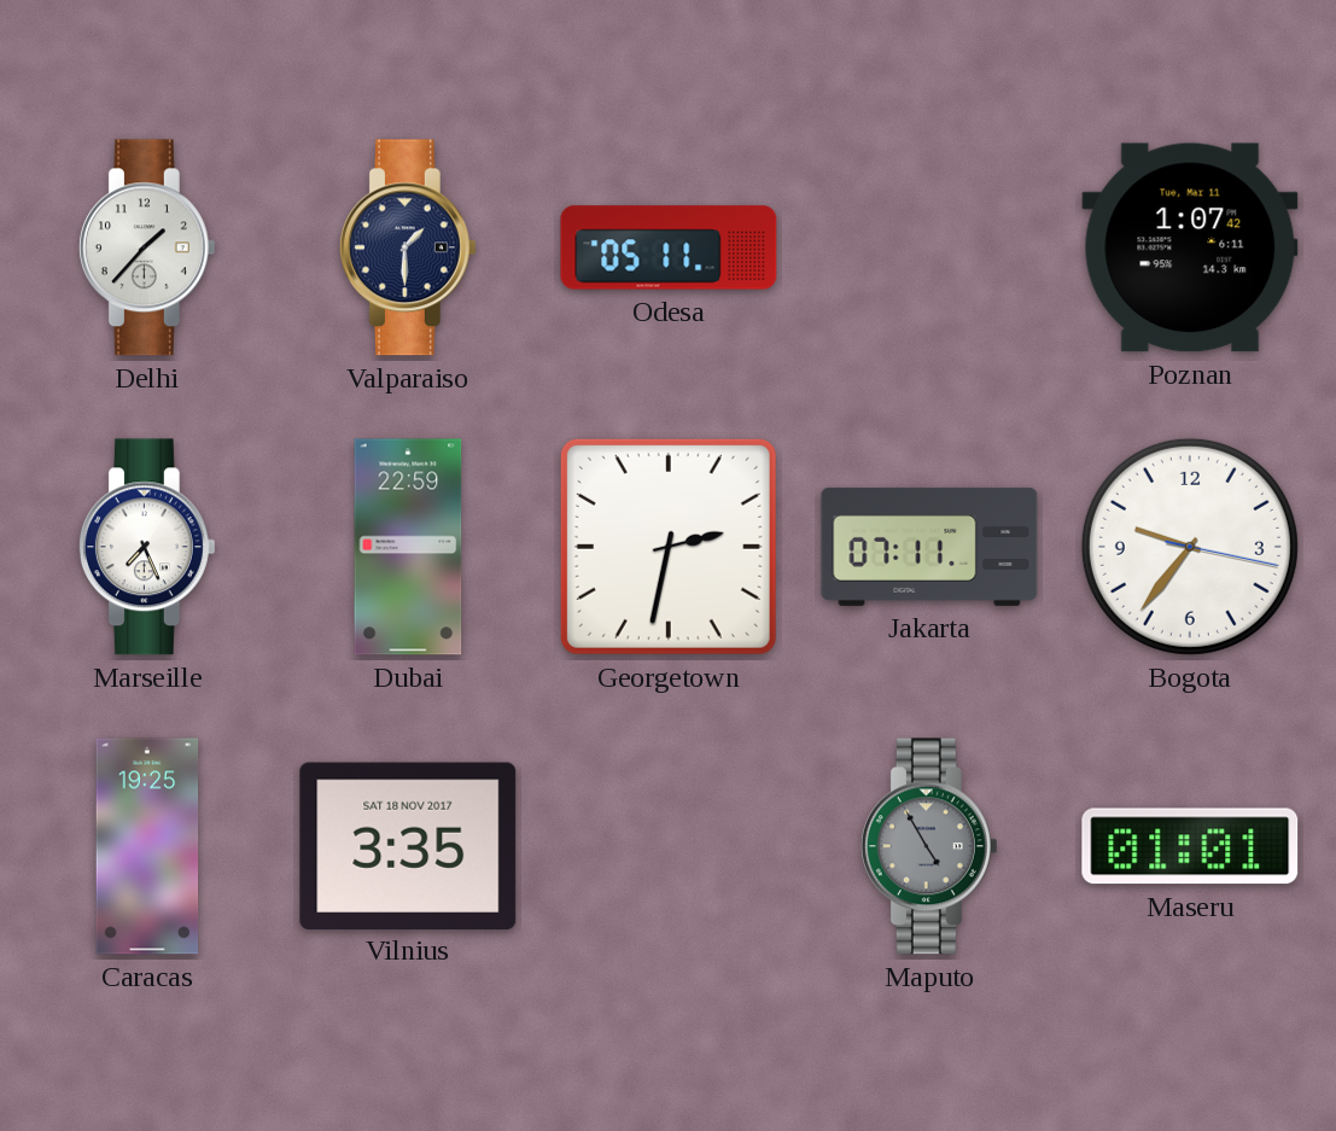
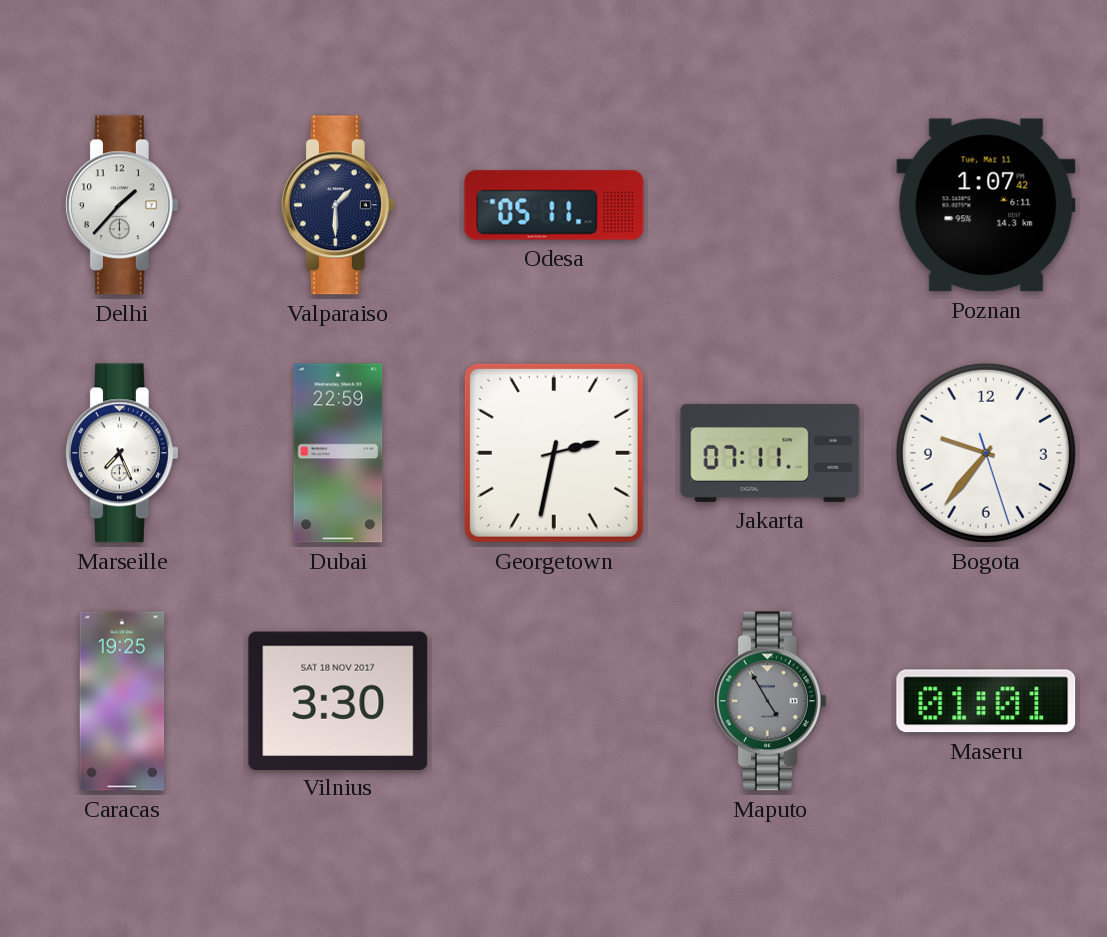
Bogota: 9:36:17 -> 9:36:27
Vilnius: 3:35 -> 3:30
